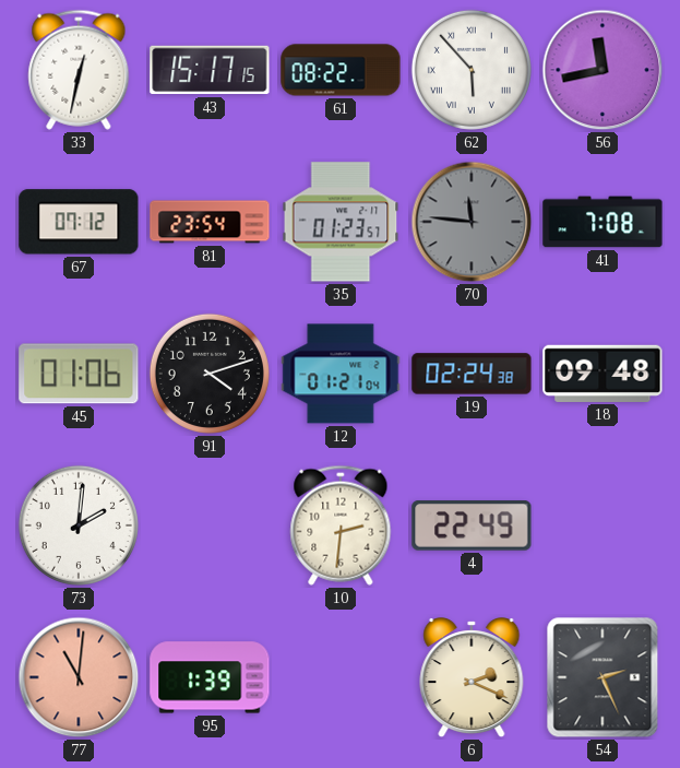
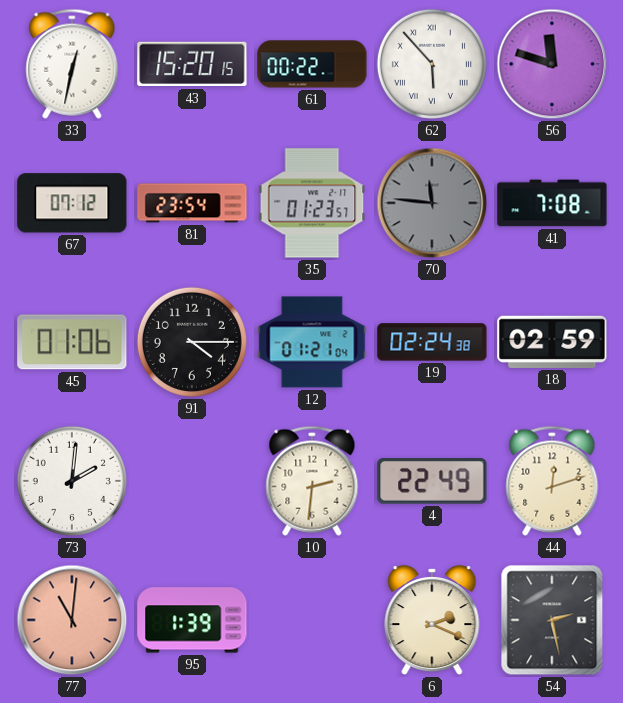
43: 15:17 -> 15:20
61: 08:22 -> 00:22
56: 11:43 -> 11:48
91: 4:12 -> 4:15
18: 09:48 -> 02:59
44: none -> 12:12
54: 2:26 -> 2:28
